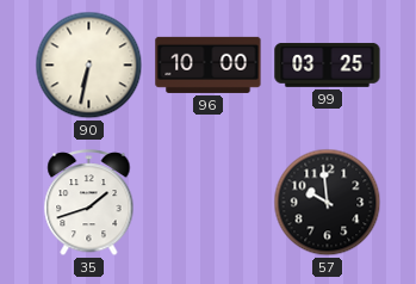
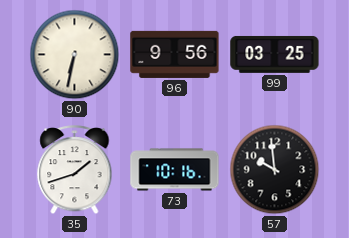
96: 10:00 -> 9:56
73: none -> 10:16
